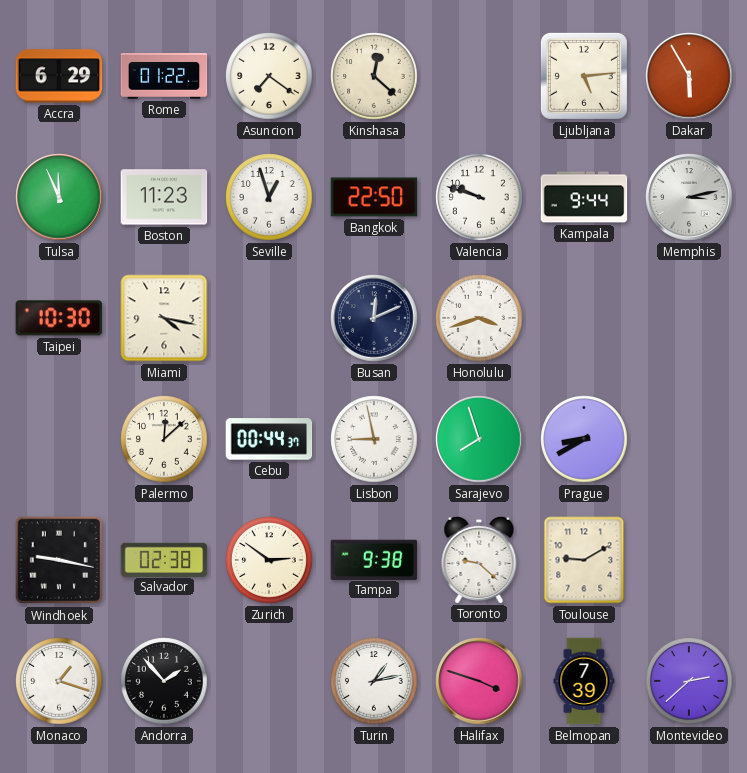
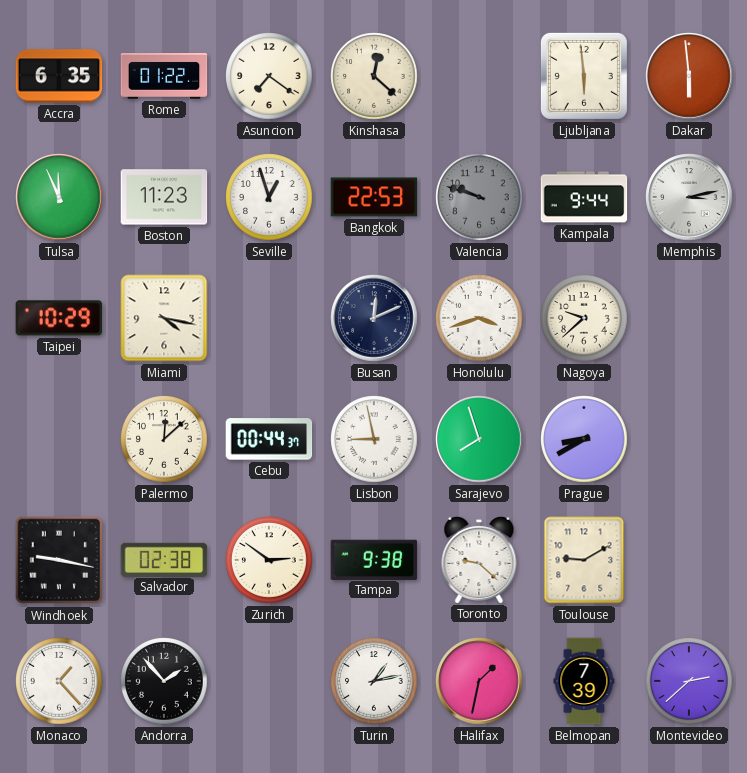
Accra: 6:29 -> 6:35
Ljubljana: 5:14 -> 5:59
Dakar: 5:55 -> 5:59
Bangkok: 22:50 -> 22:53
Valencia dial: white -> grey
Taipei: 10:30 -> 10:29
Nagoya: none -> 9:38
Monaco: 1:18 -> 1:23
Halifax: 3:48 -> 1:32
